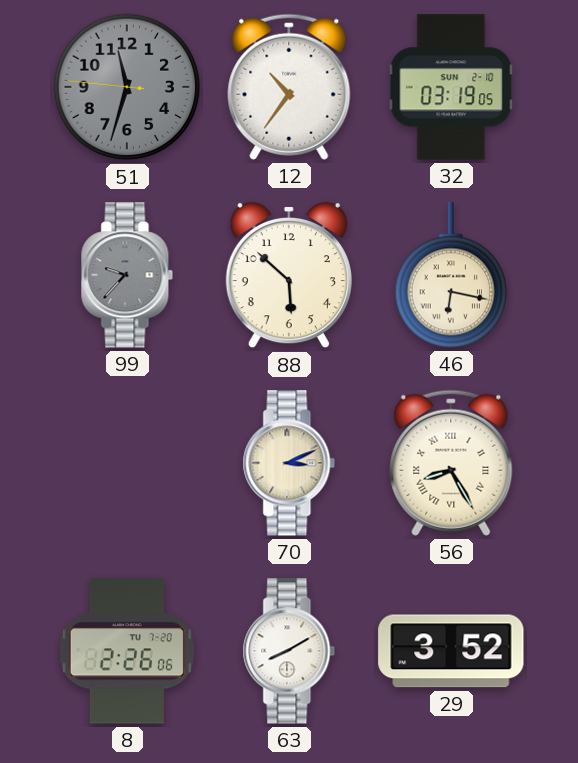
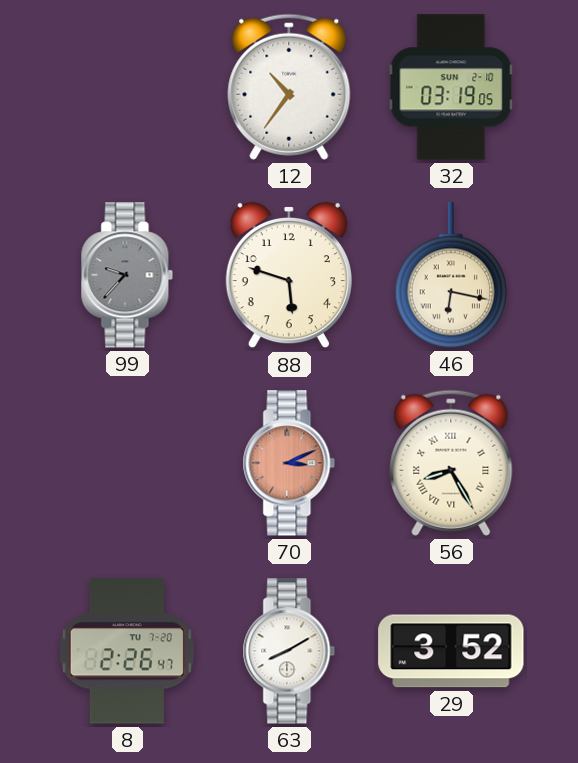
51: 11:32 -> none
88: 5:52 -> 5:48
70 dial: cream -> salmon
8: 2:26:06 -> 2:26:47
